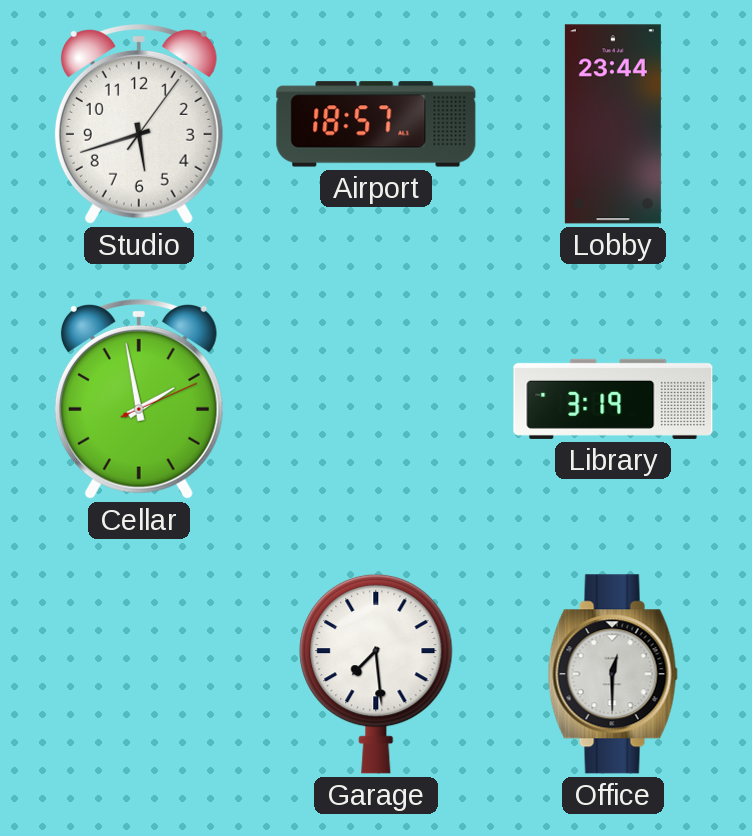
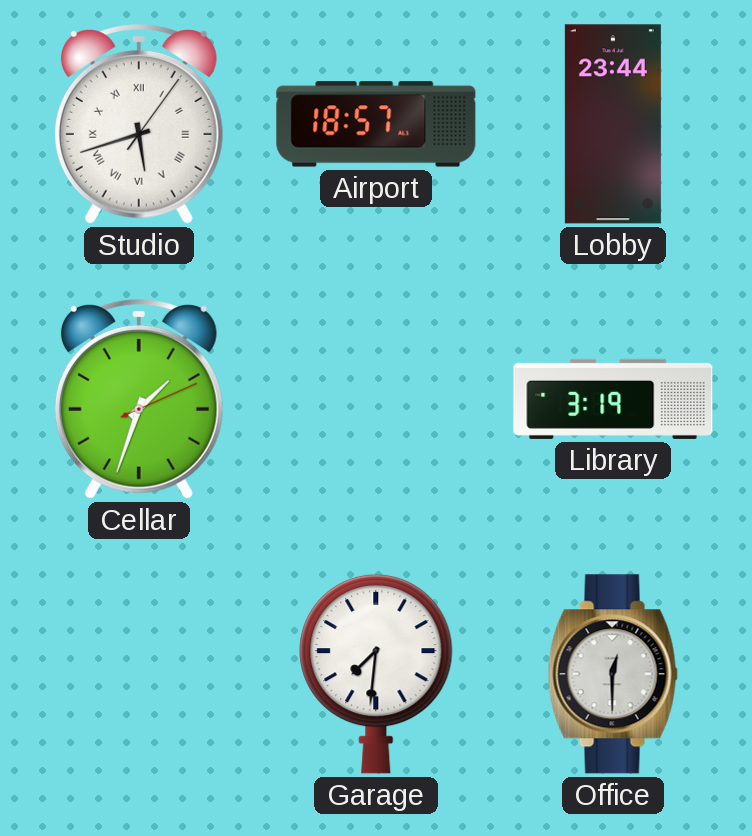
Studio numerals: Arabic -> Roman
Cellar: 1:58 -> 1:33
Garage: 7:29 -> 7:31
